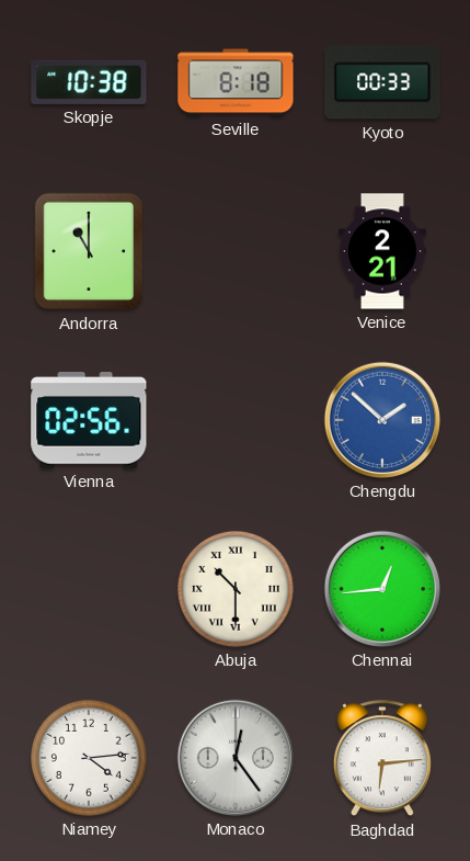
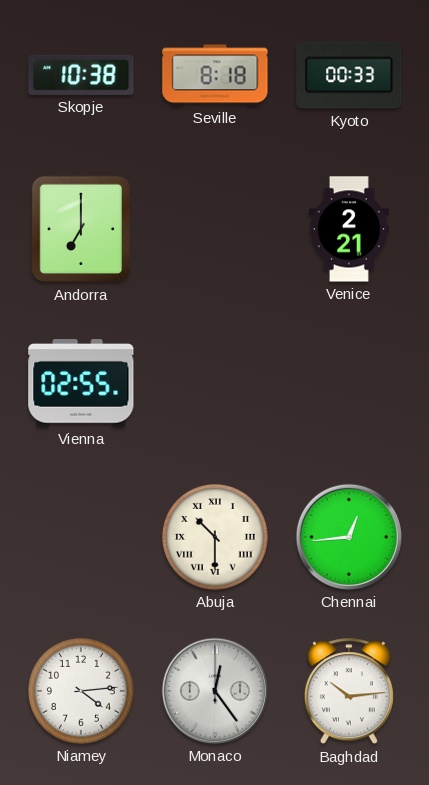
Andorra: 11:00 -> 7:00
Vienna: 02:56 -> 02:55
Chengdu: 1:52 -> none
Baghdad: 6:14 -> 10:14
